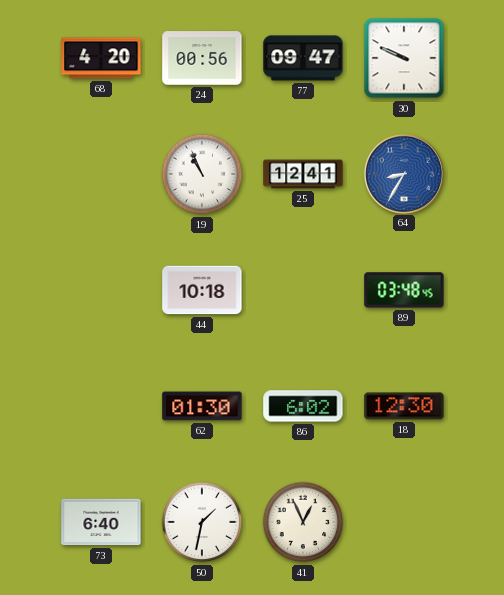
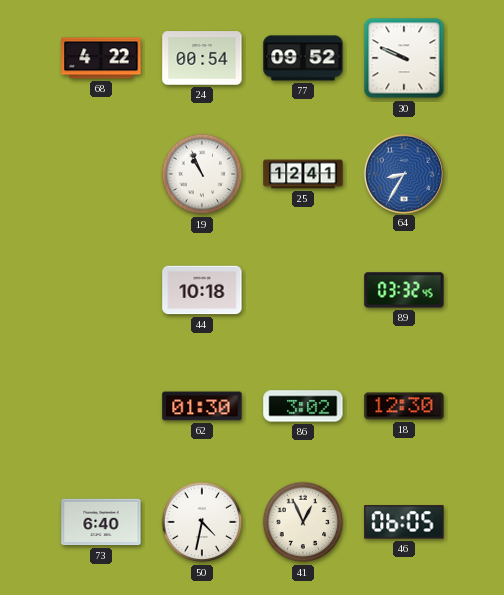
68: 4:20 -> 4:22
24: 00:56 -> 00:54
77: 09:47 -> 09:52
89: 03:48 -> 03:32
86: 6:02 -> 3:02
50: 1:32 -> 4:32
46: none -> 06:05
